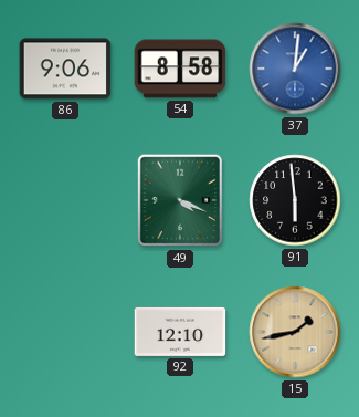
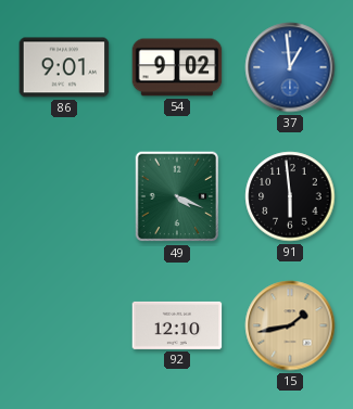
86: 9:06 -> 9:01
54: 8:58 -> 9:02
37: 1:01 -> 12:59
